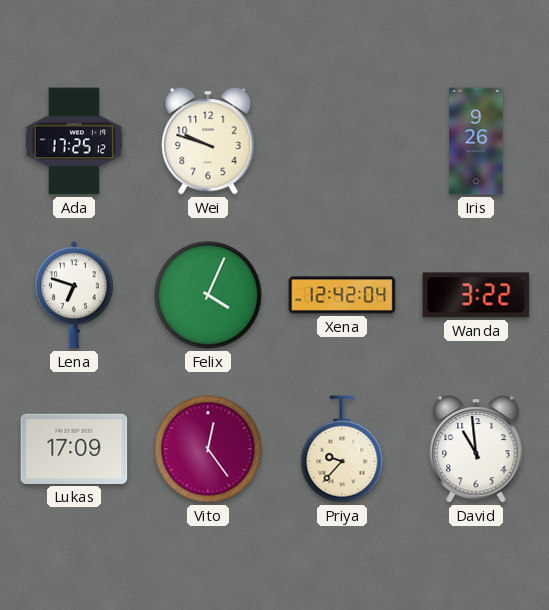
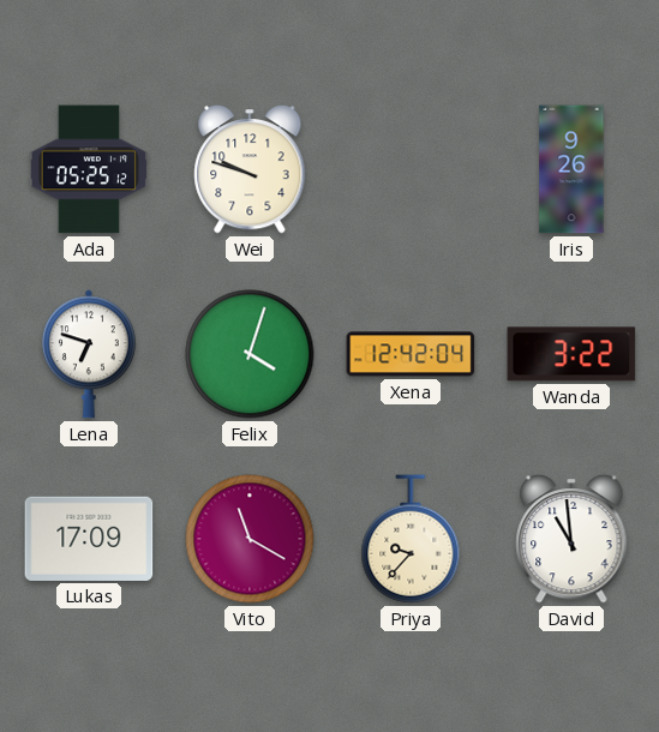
Ada: 17:25 -> 05:25
Felix: 4:04 -> 4:03
Vito: 12:24 -> 11:20
